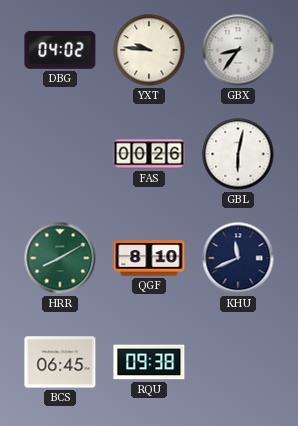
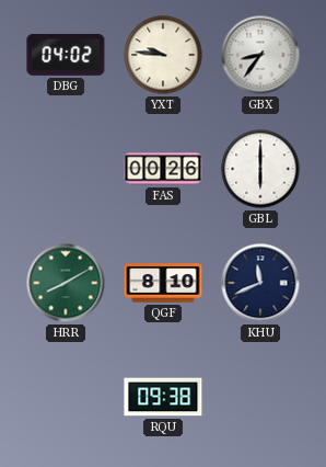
GBL: 6:02 -> 6:00
BCS: 06:45 -> none
